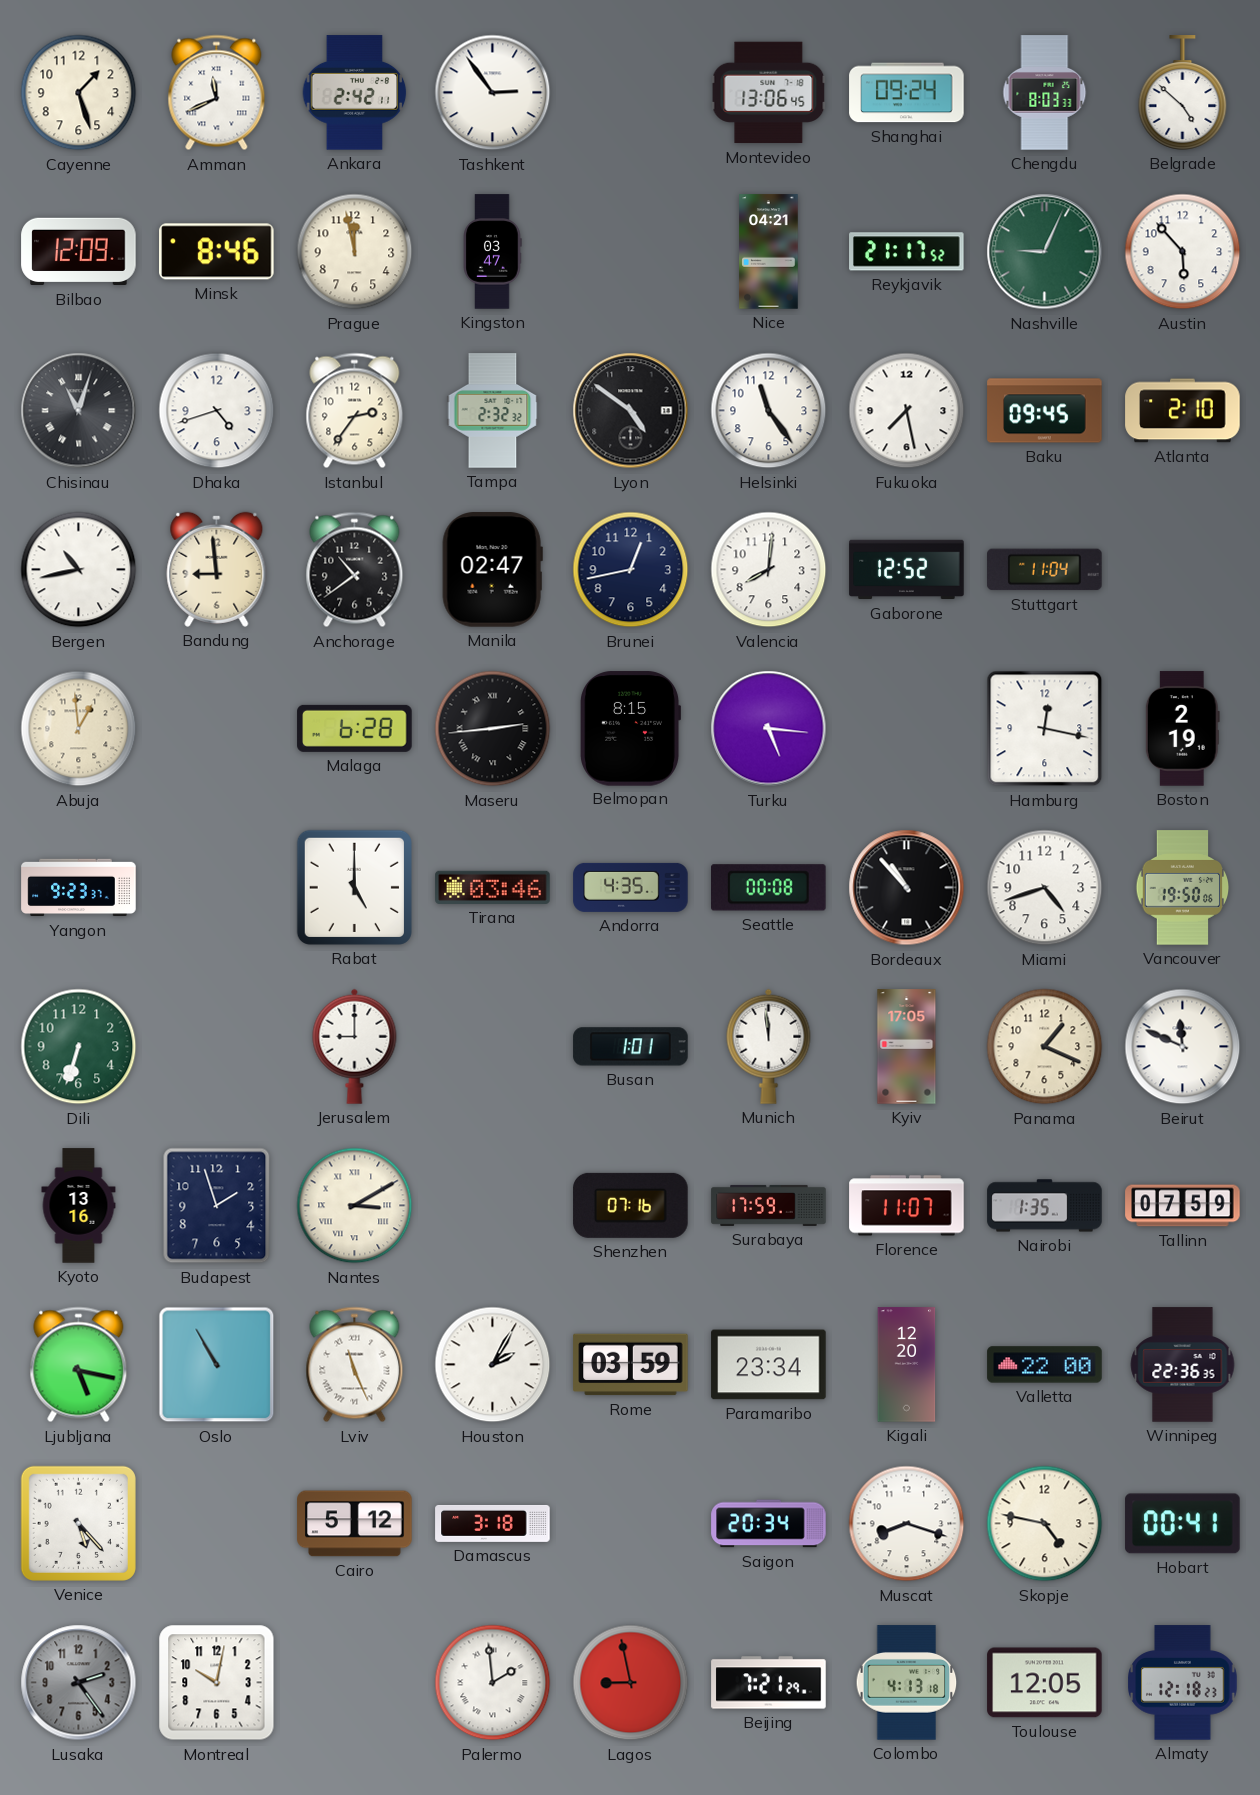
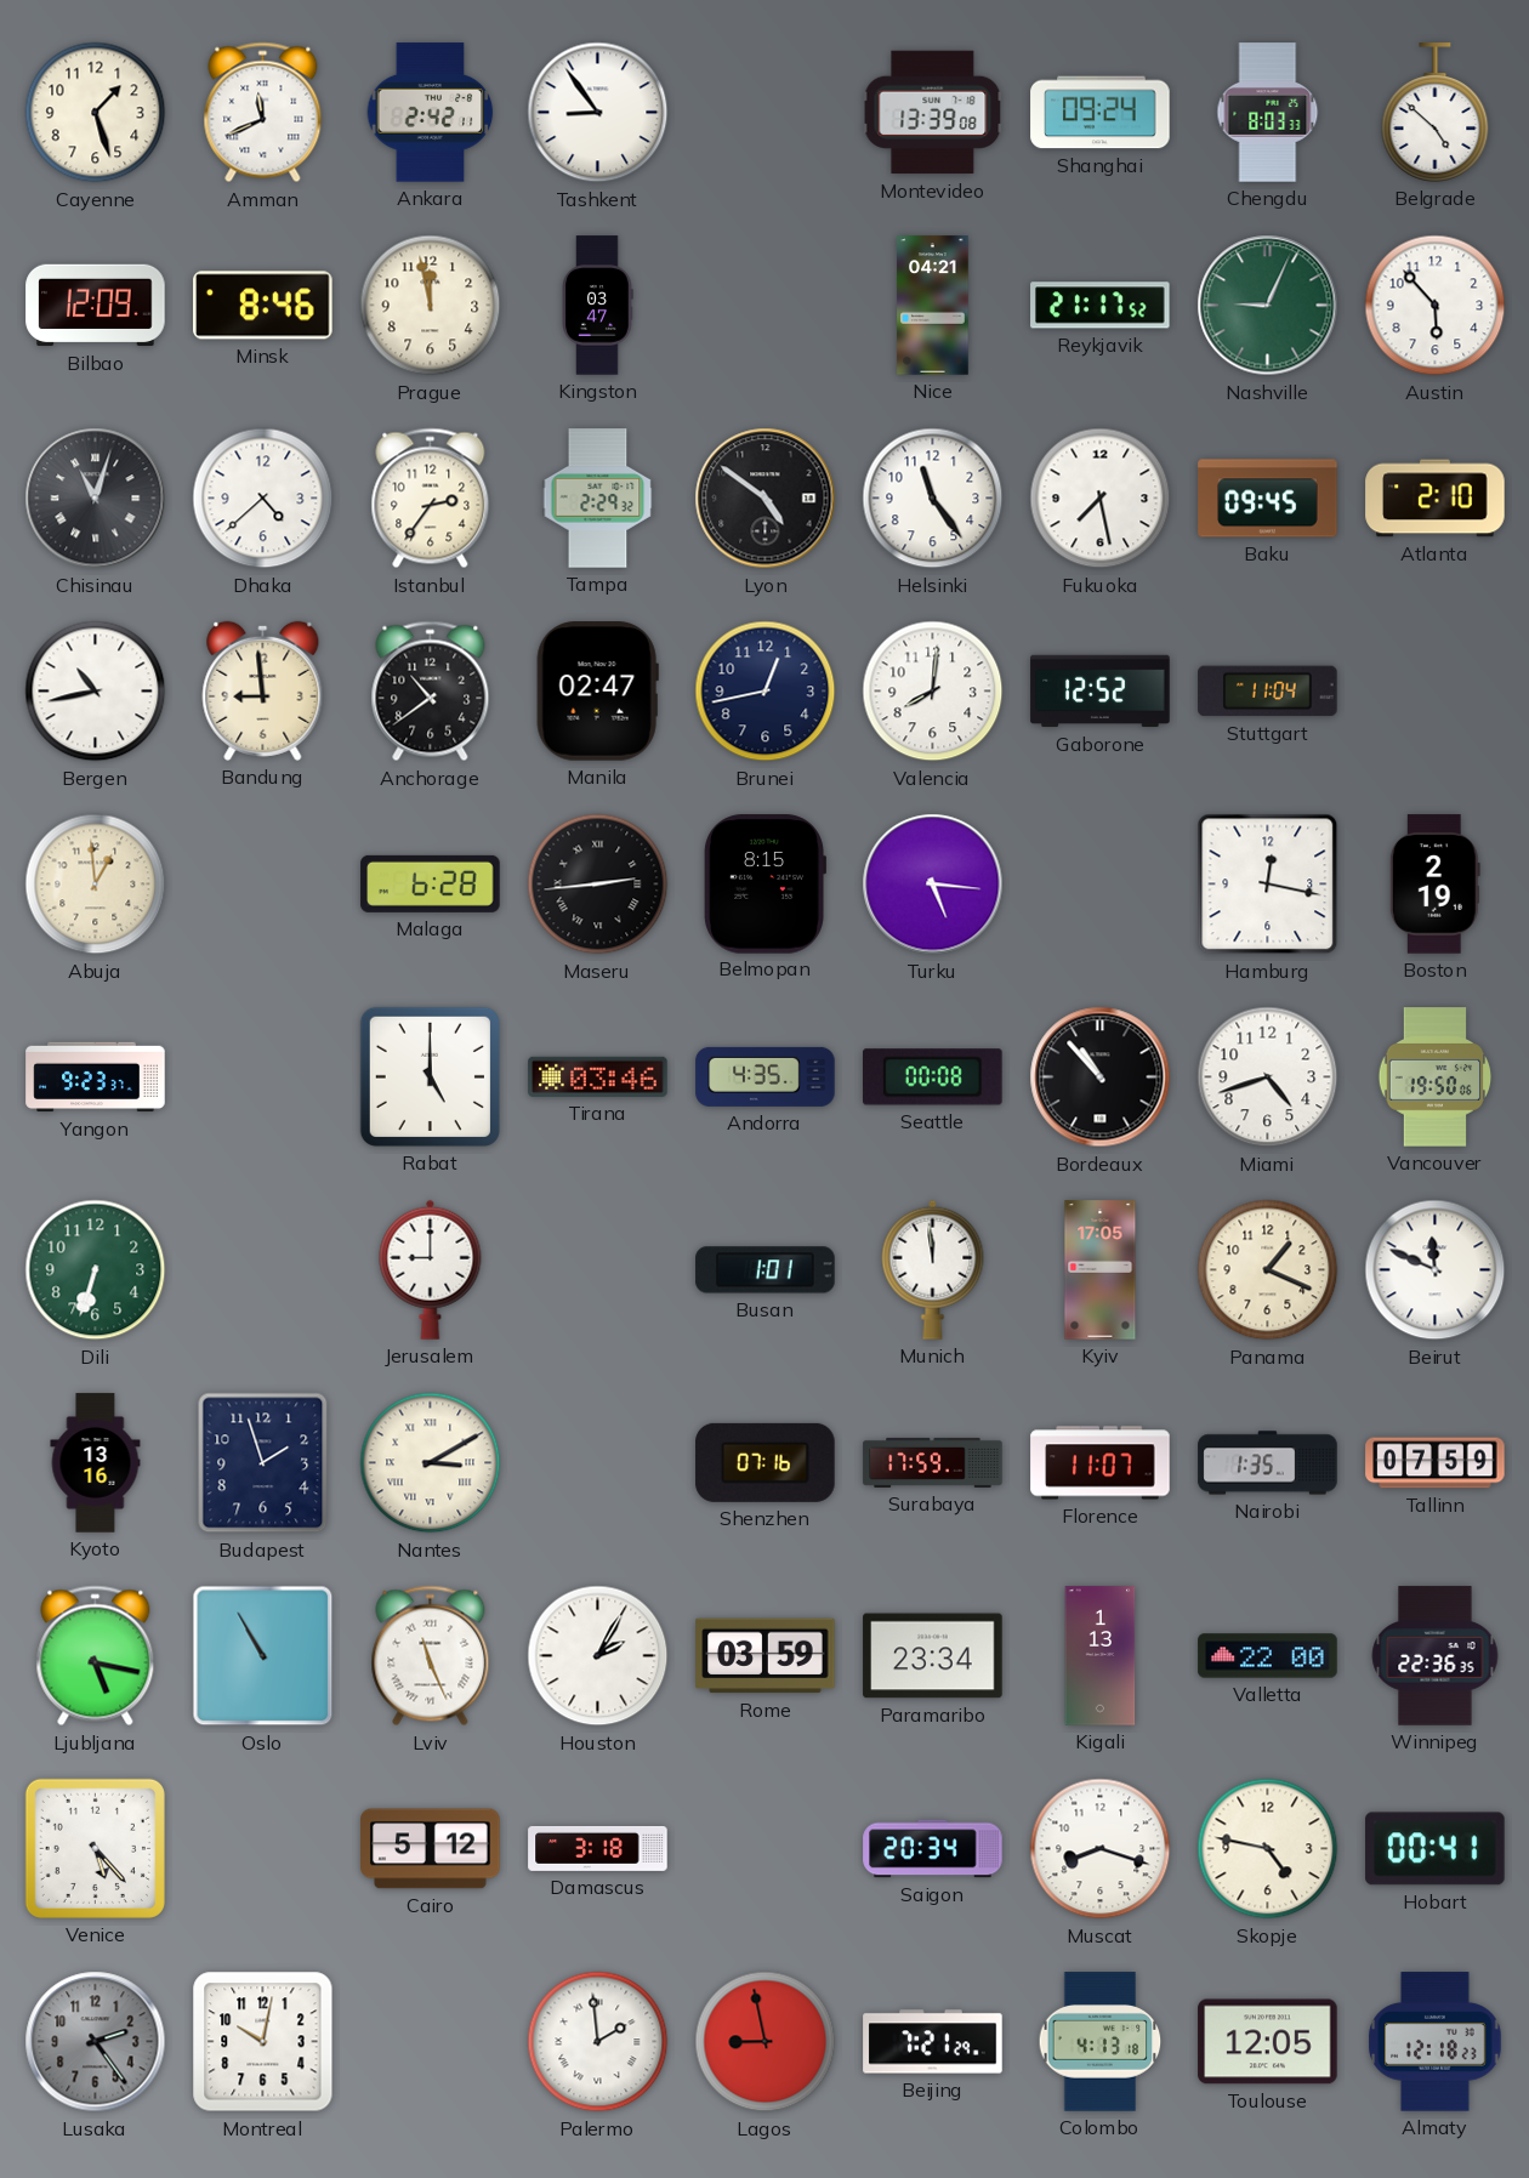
Tashkent: 2:54 -> 8:54
Montevideo: 13:06 -> 13:39
Dhaka: 4:42 -> 4:38
Tampa: 2:32 -> 2:29
Kigali: 12:20 -> 1:13
